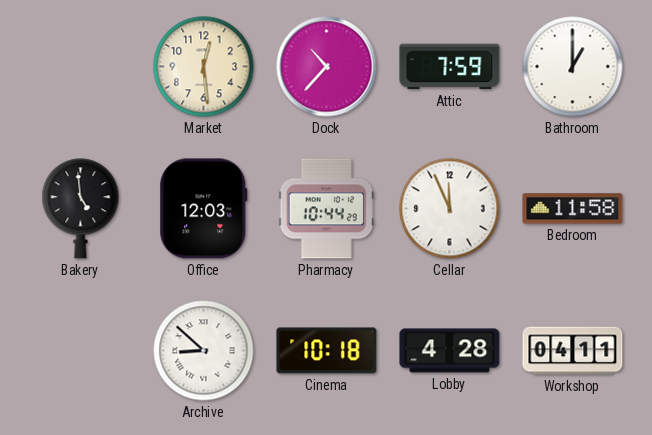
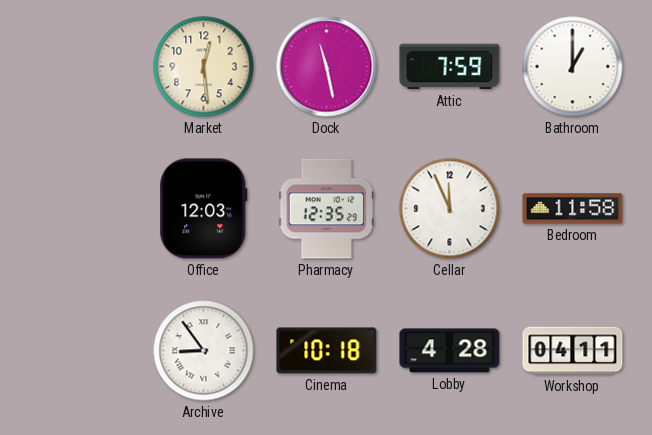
Dock: 10:37 -> 11:28
Bakery: 4:59 -> none
Pharmacy: 10:44 -> 12:35
Archive: 8:52 -> 8:54
